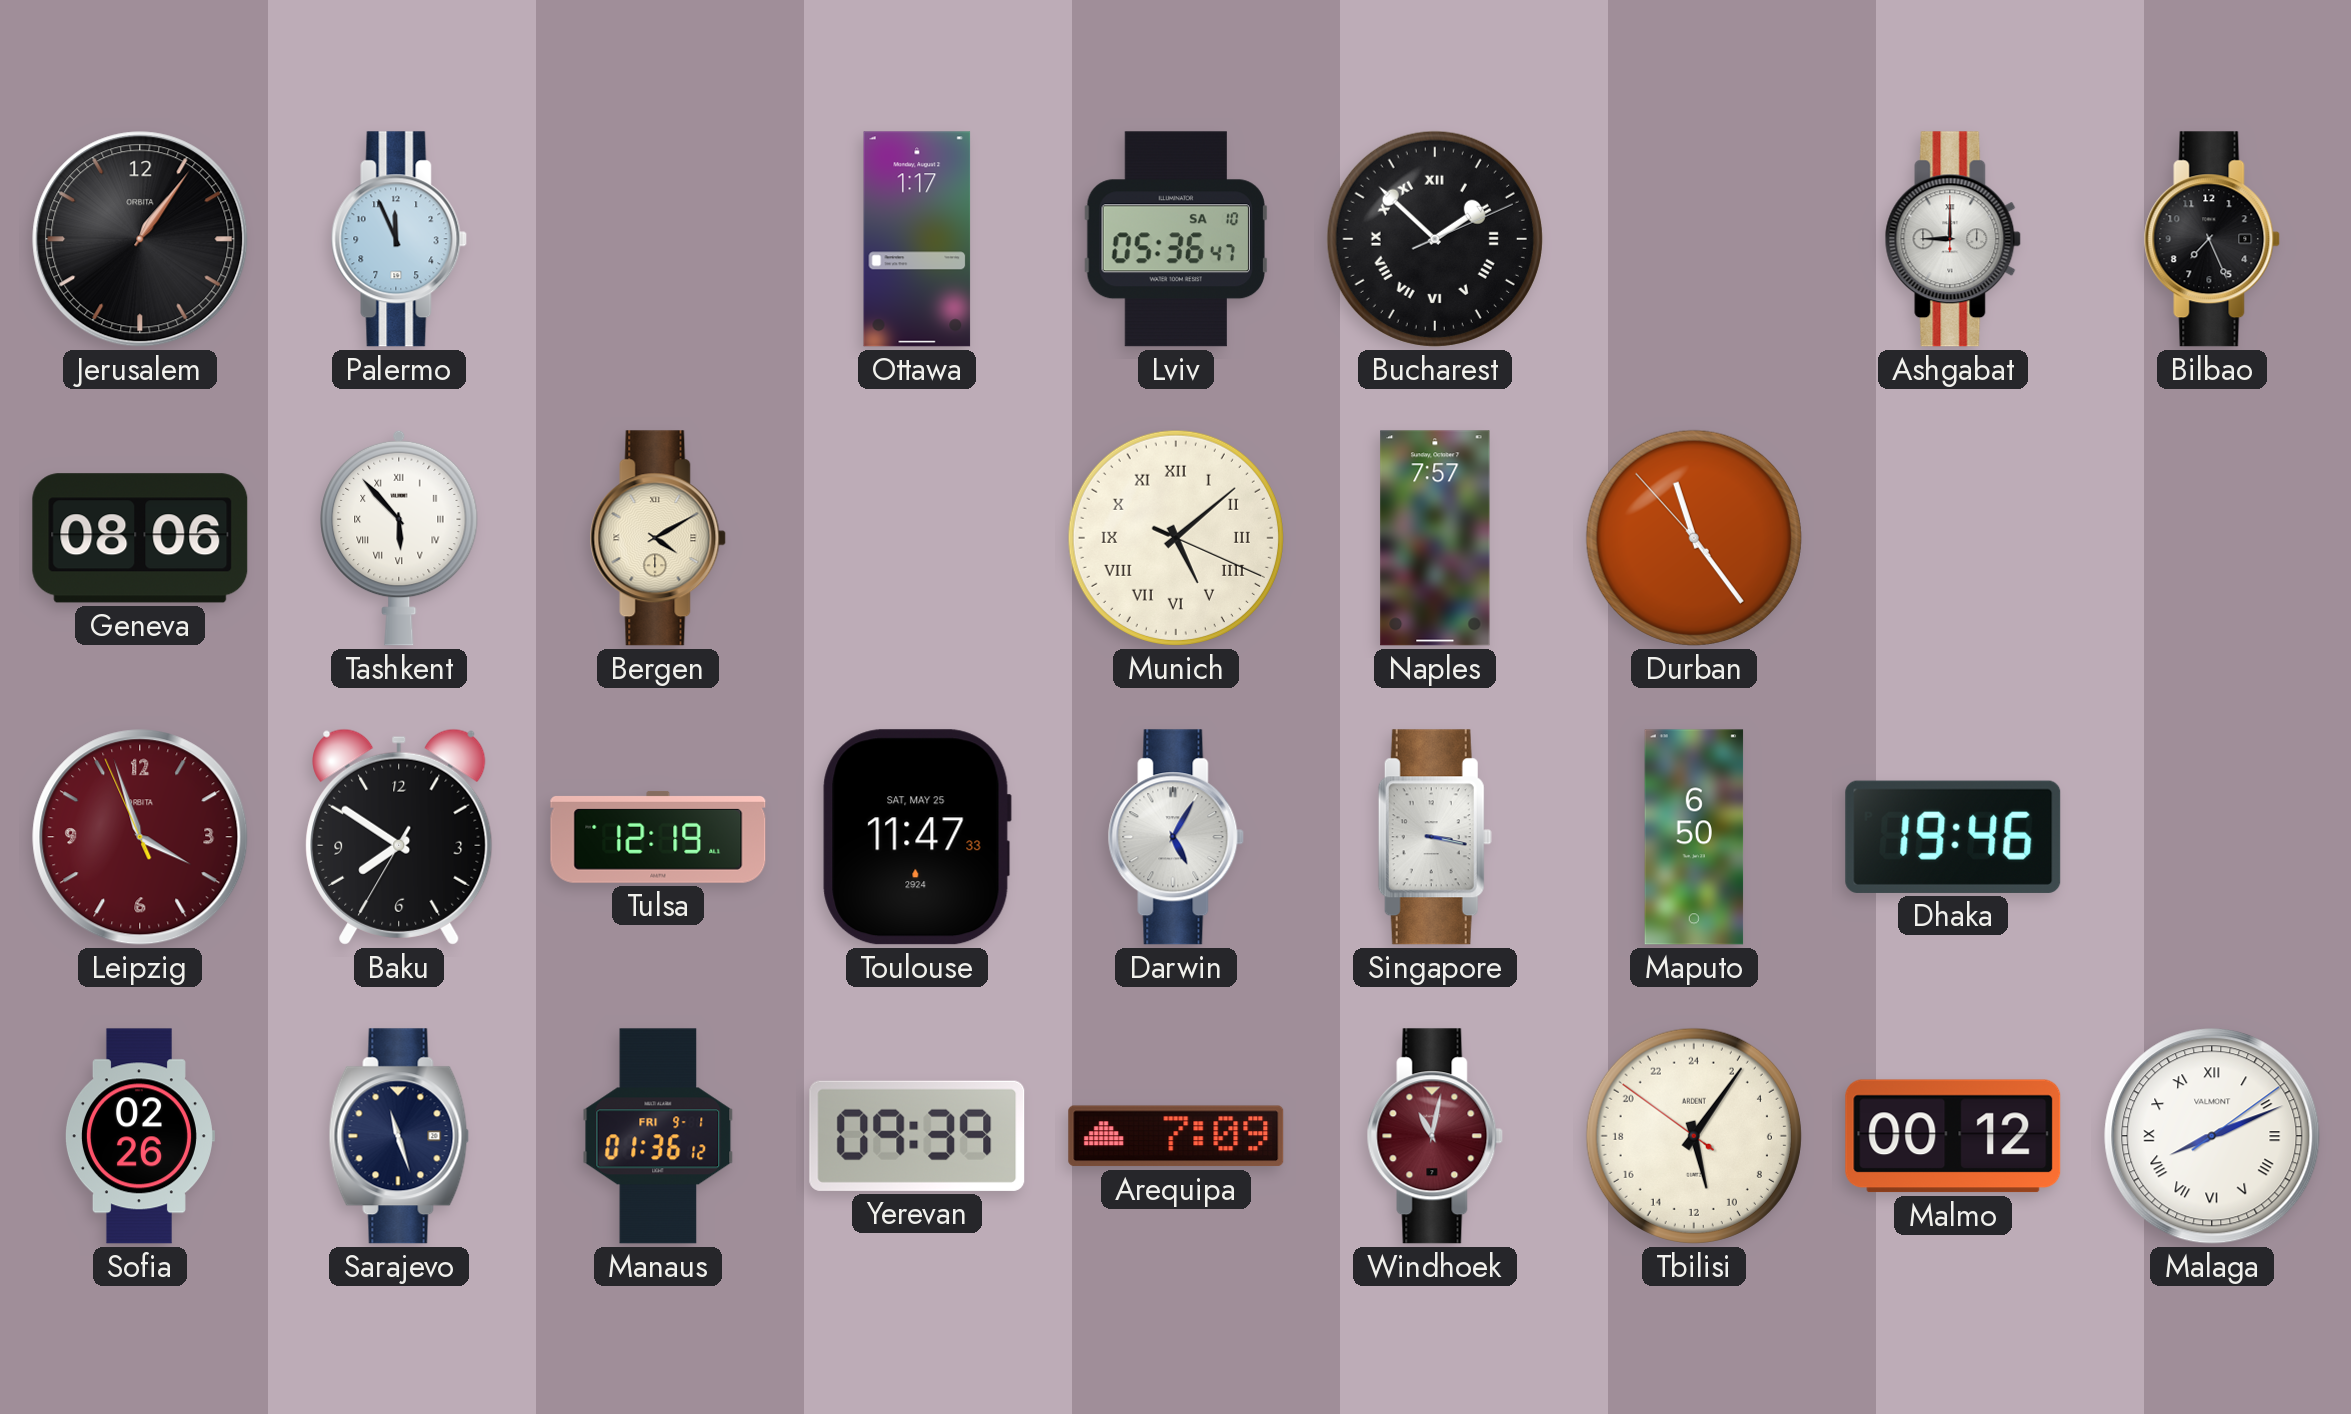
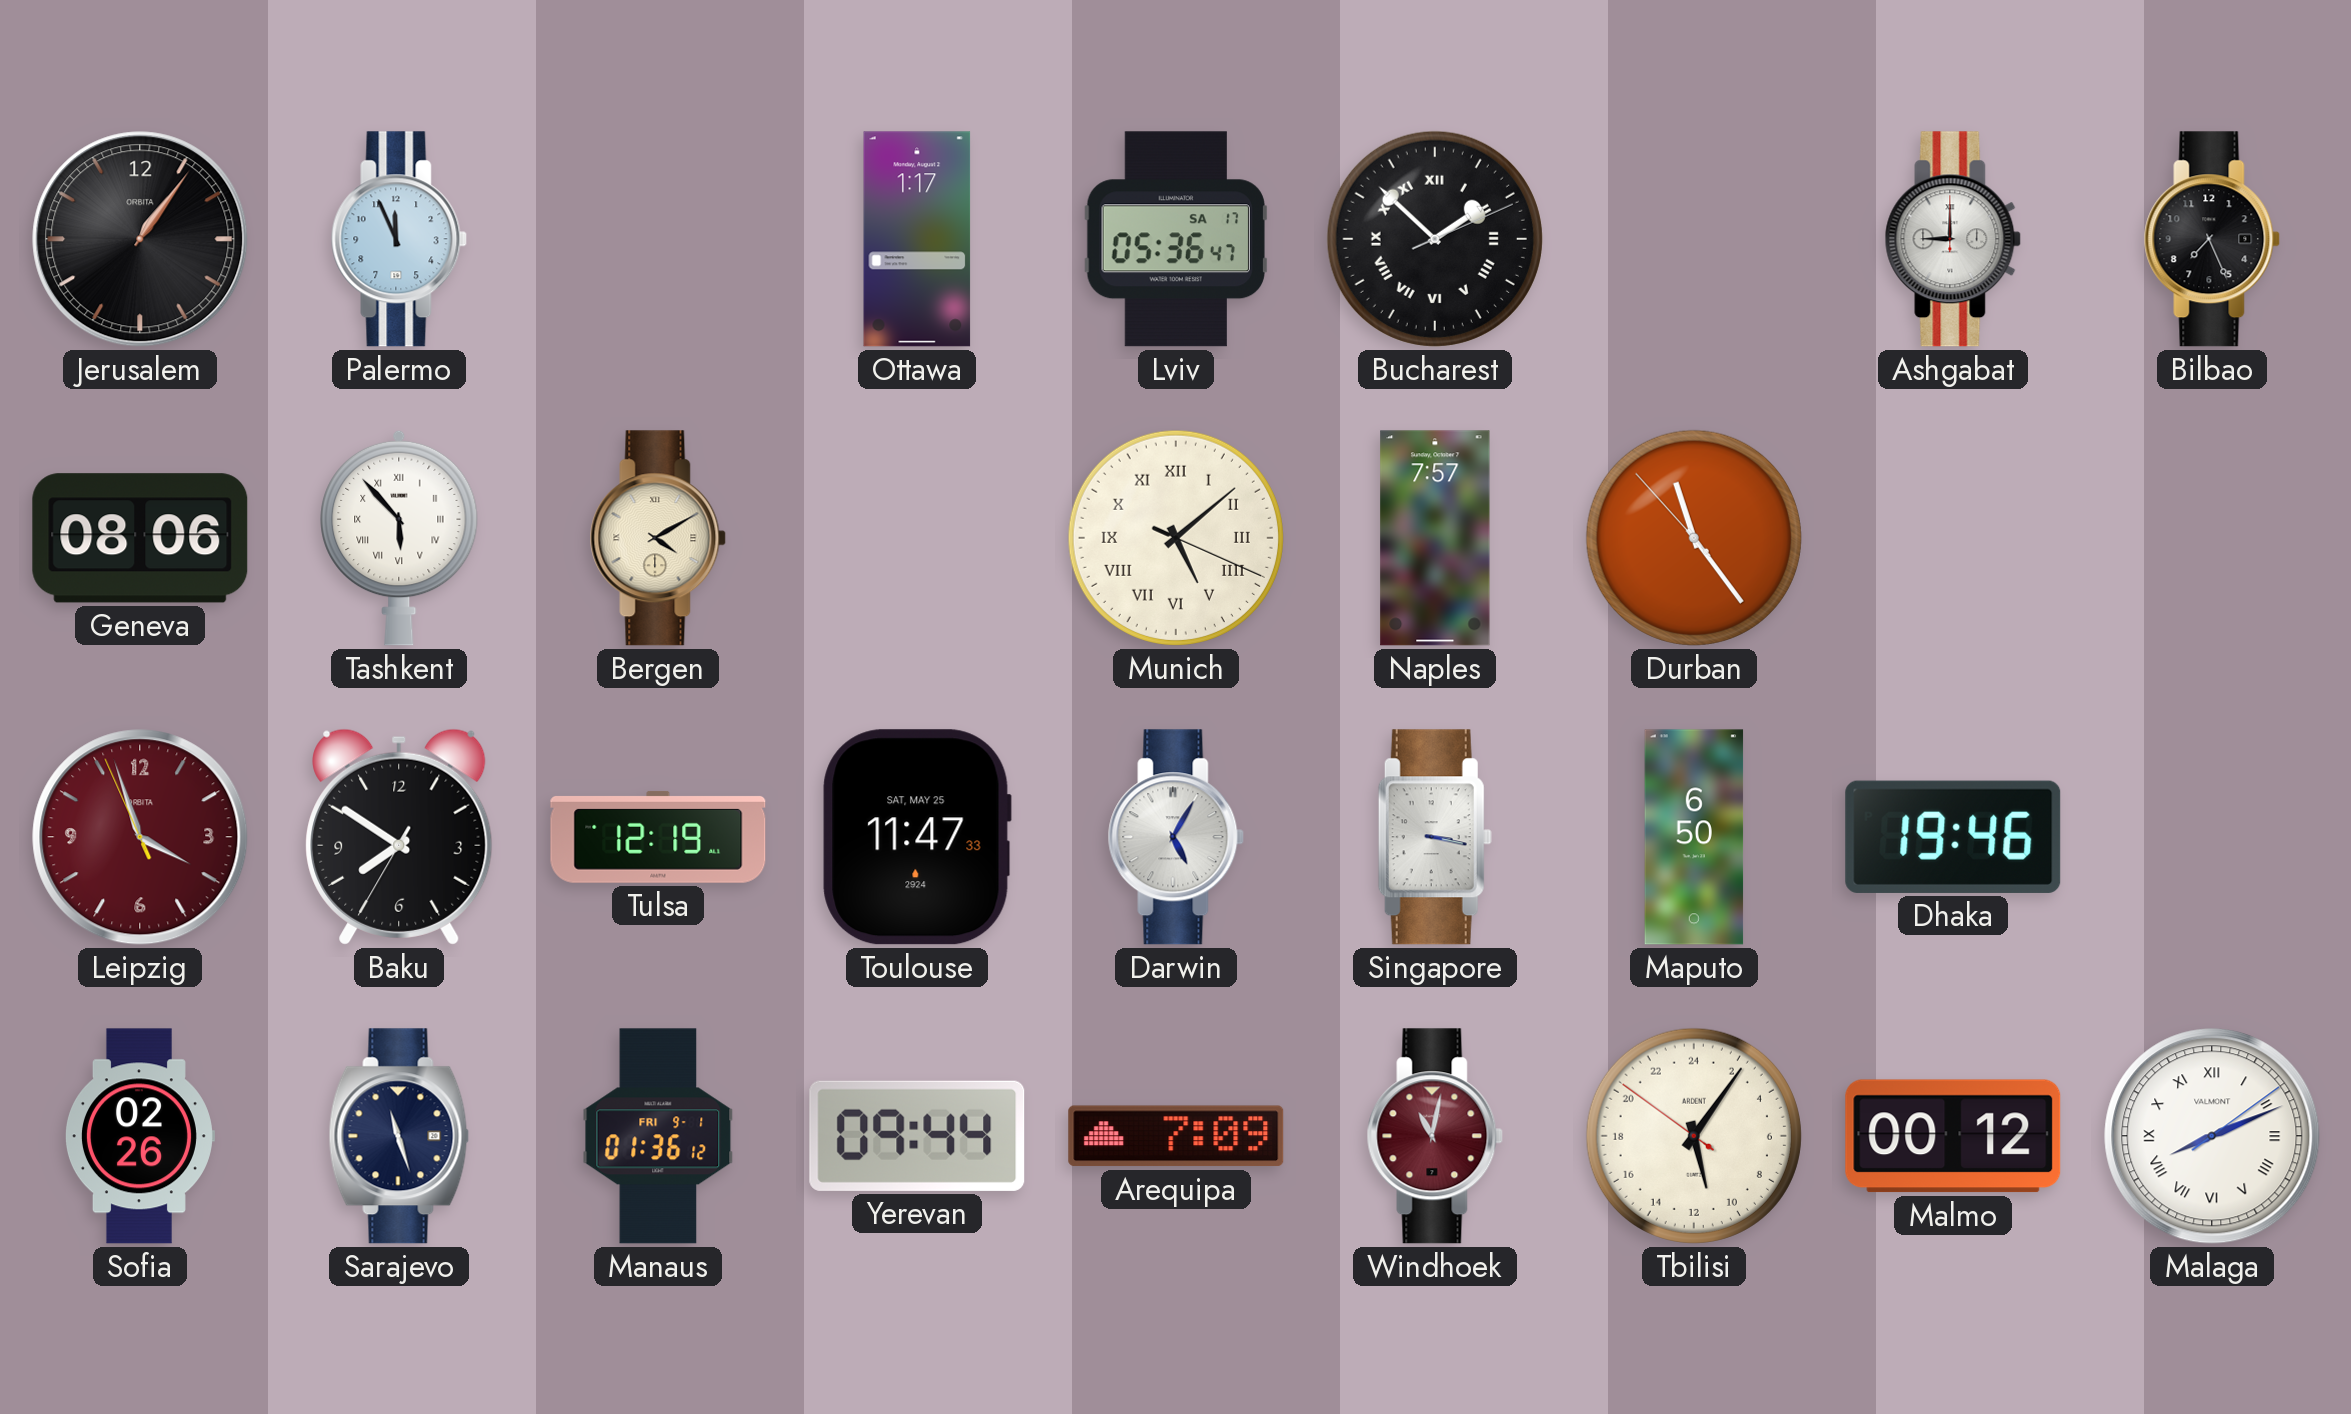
Lviv date: SA 10 -> SA 17
Yerevan: 09:39 -> 09:44
